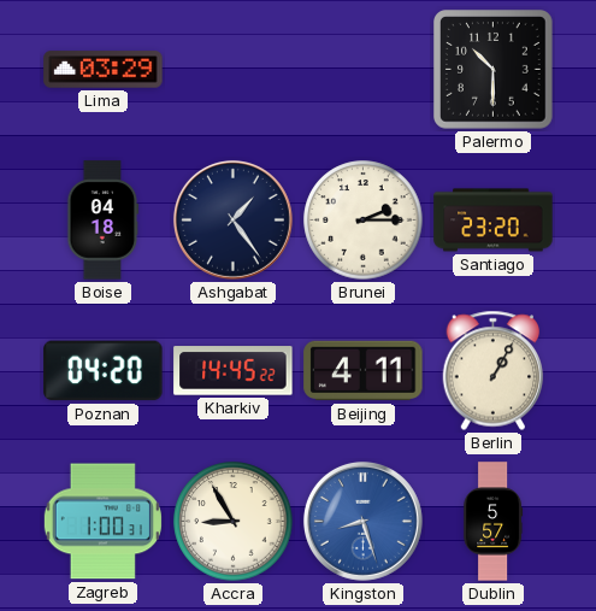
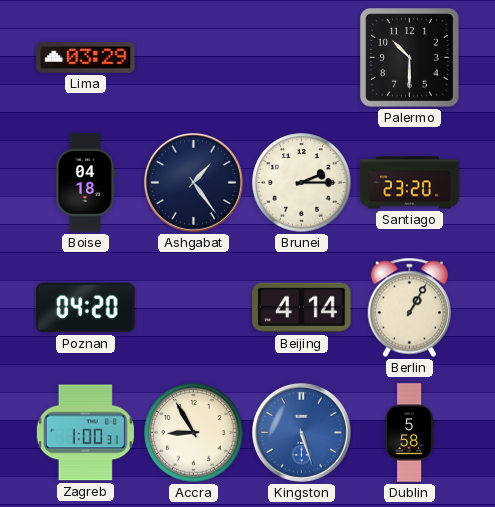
Kharkiv: 14:45 -> none
Beijing: 4:11 -> 4:14
Kingston: 8:27 -> 5:27
Dublin: 5:57 -> 5:58
